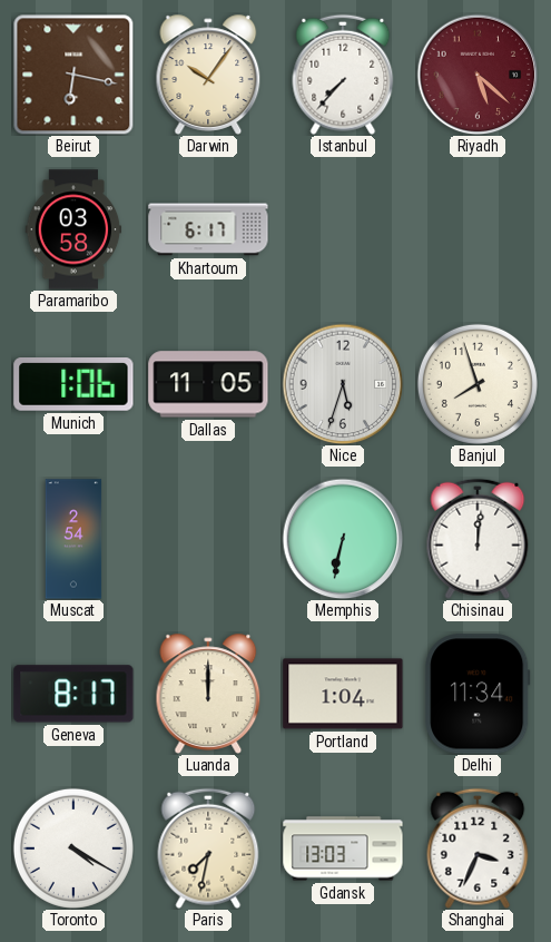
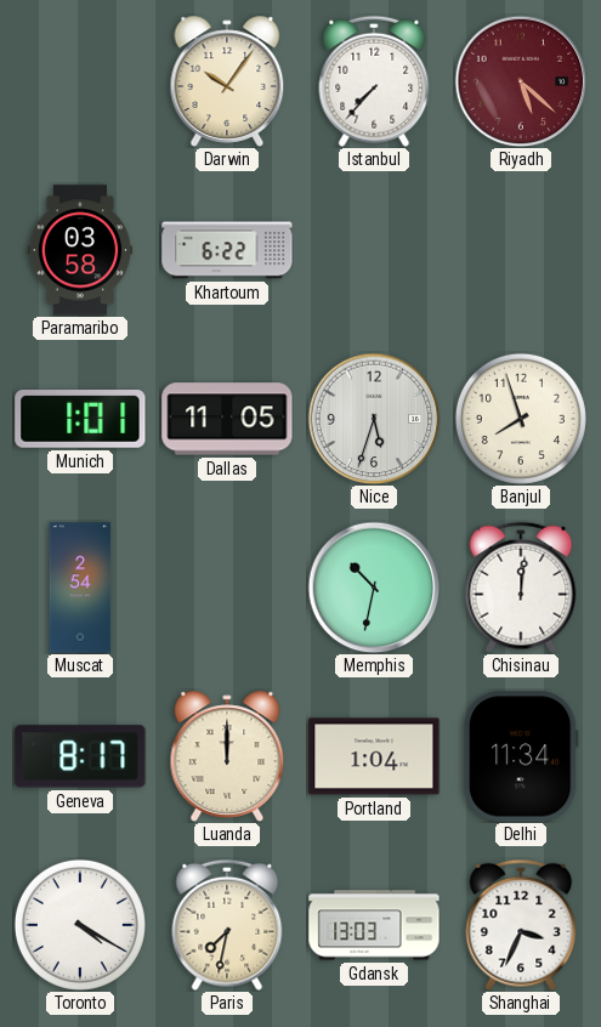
Beirut: 6:17 -> none
Khartoum: 6:17 -> 6:22
Munich: 1:06 -> 1:01
Memphis: 6:32 -> 10:32
